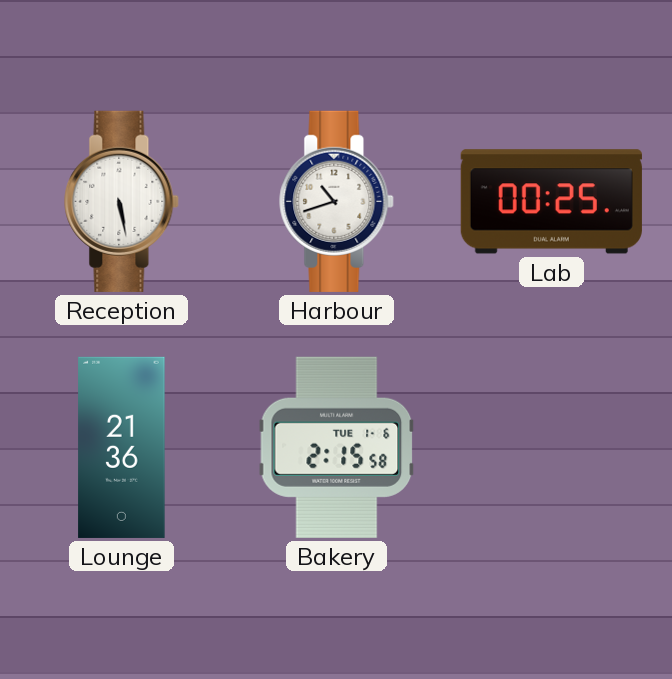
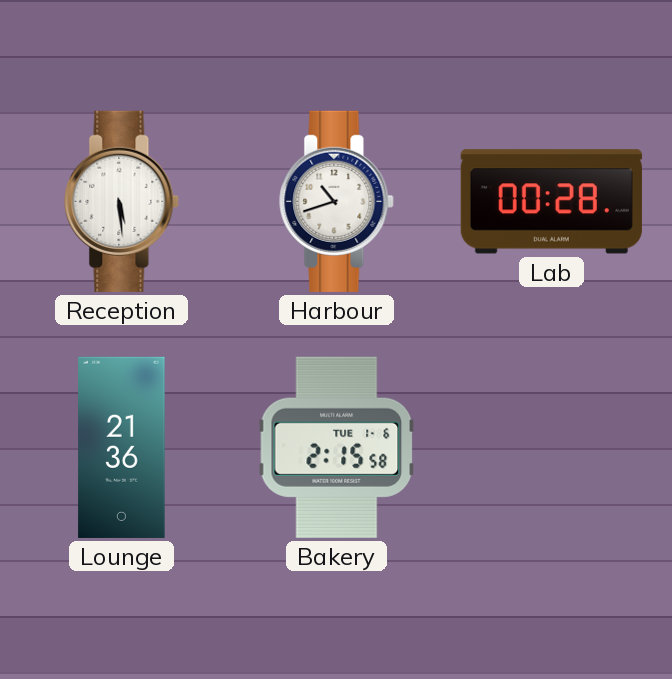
Reception: 5:28 -> 5:29
Lab: 00:25 -> 00:28
